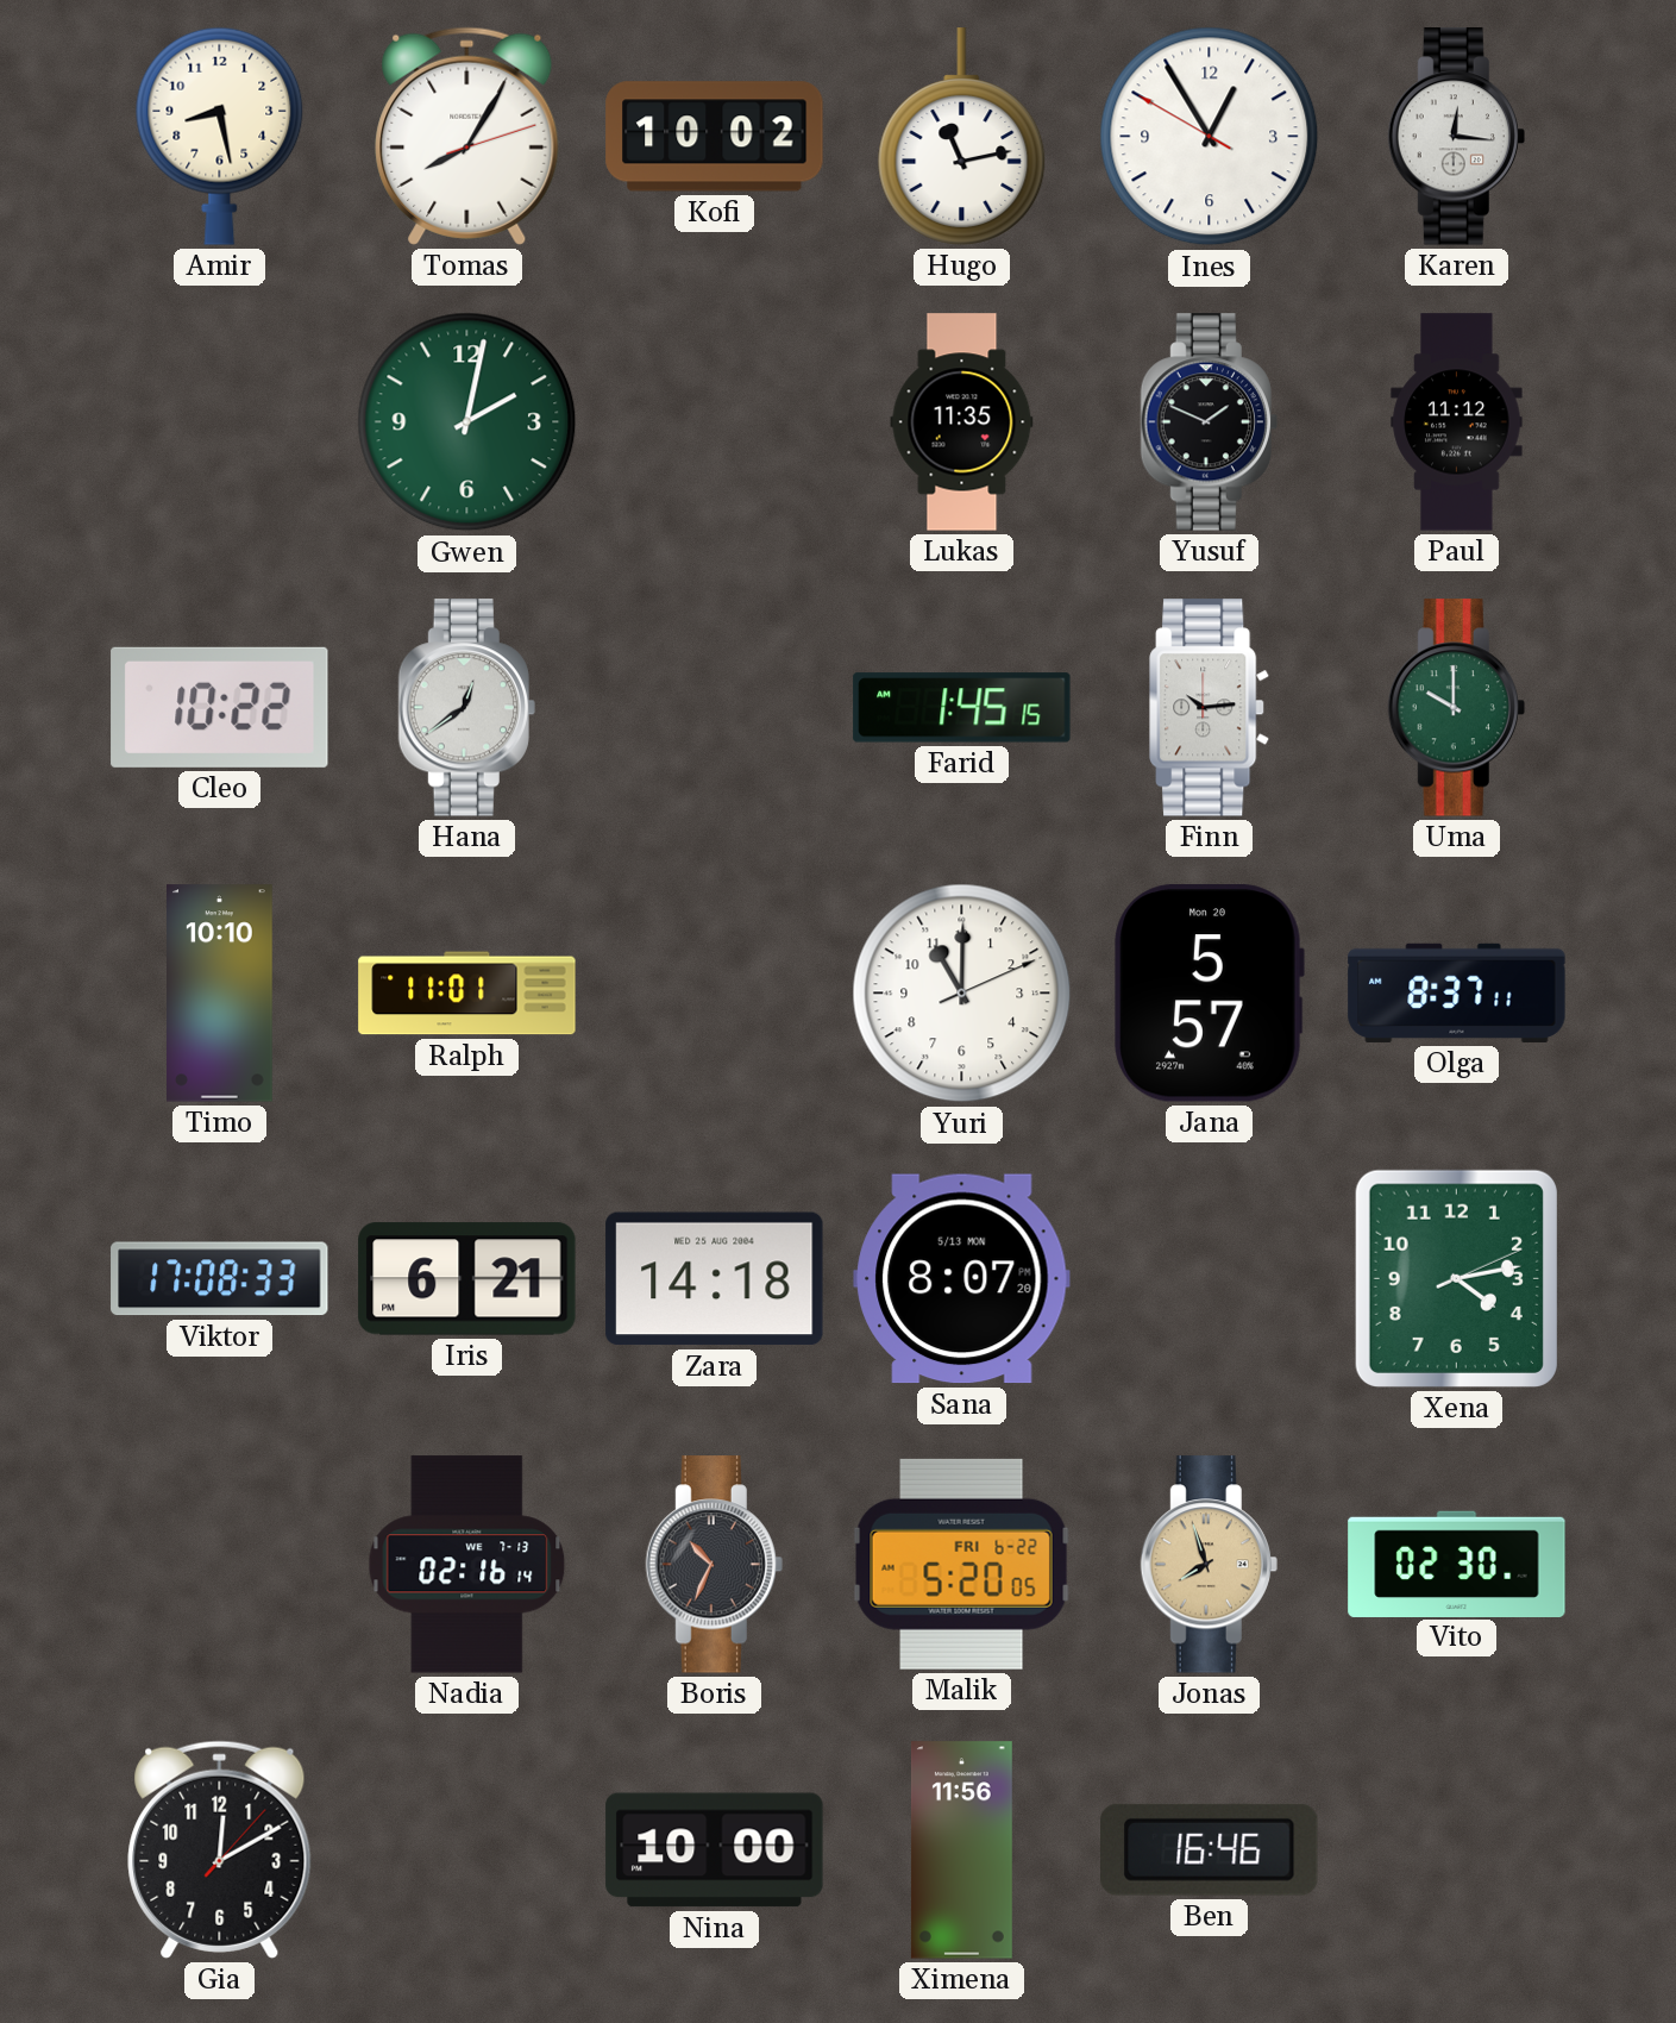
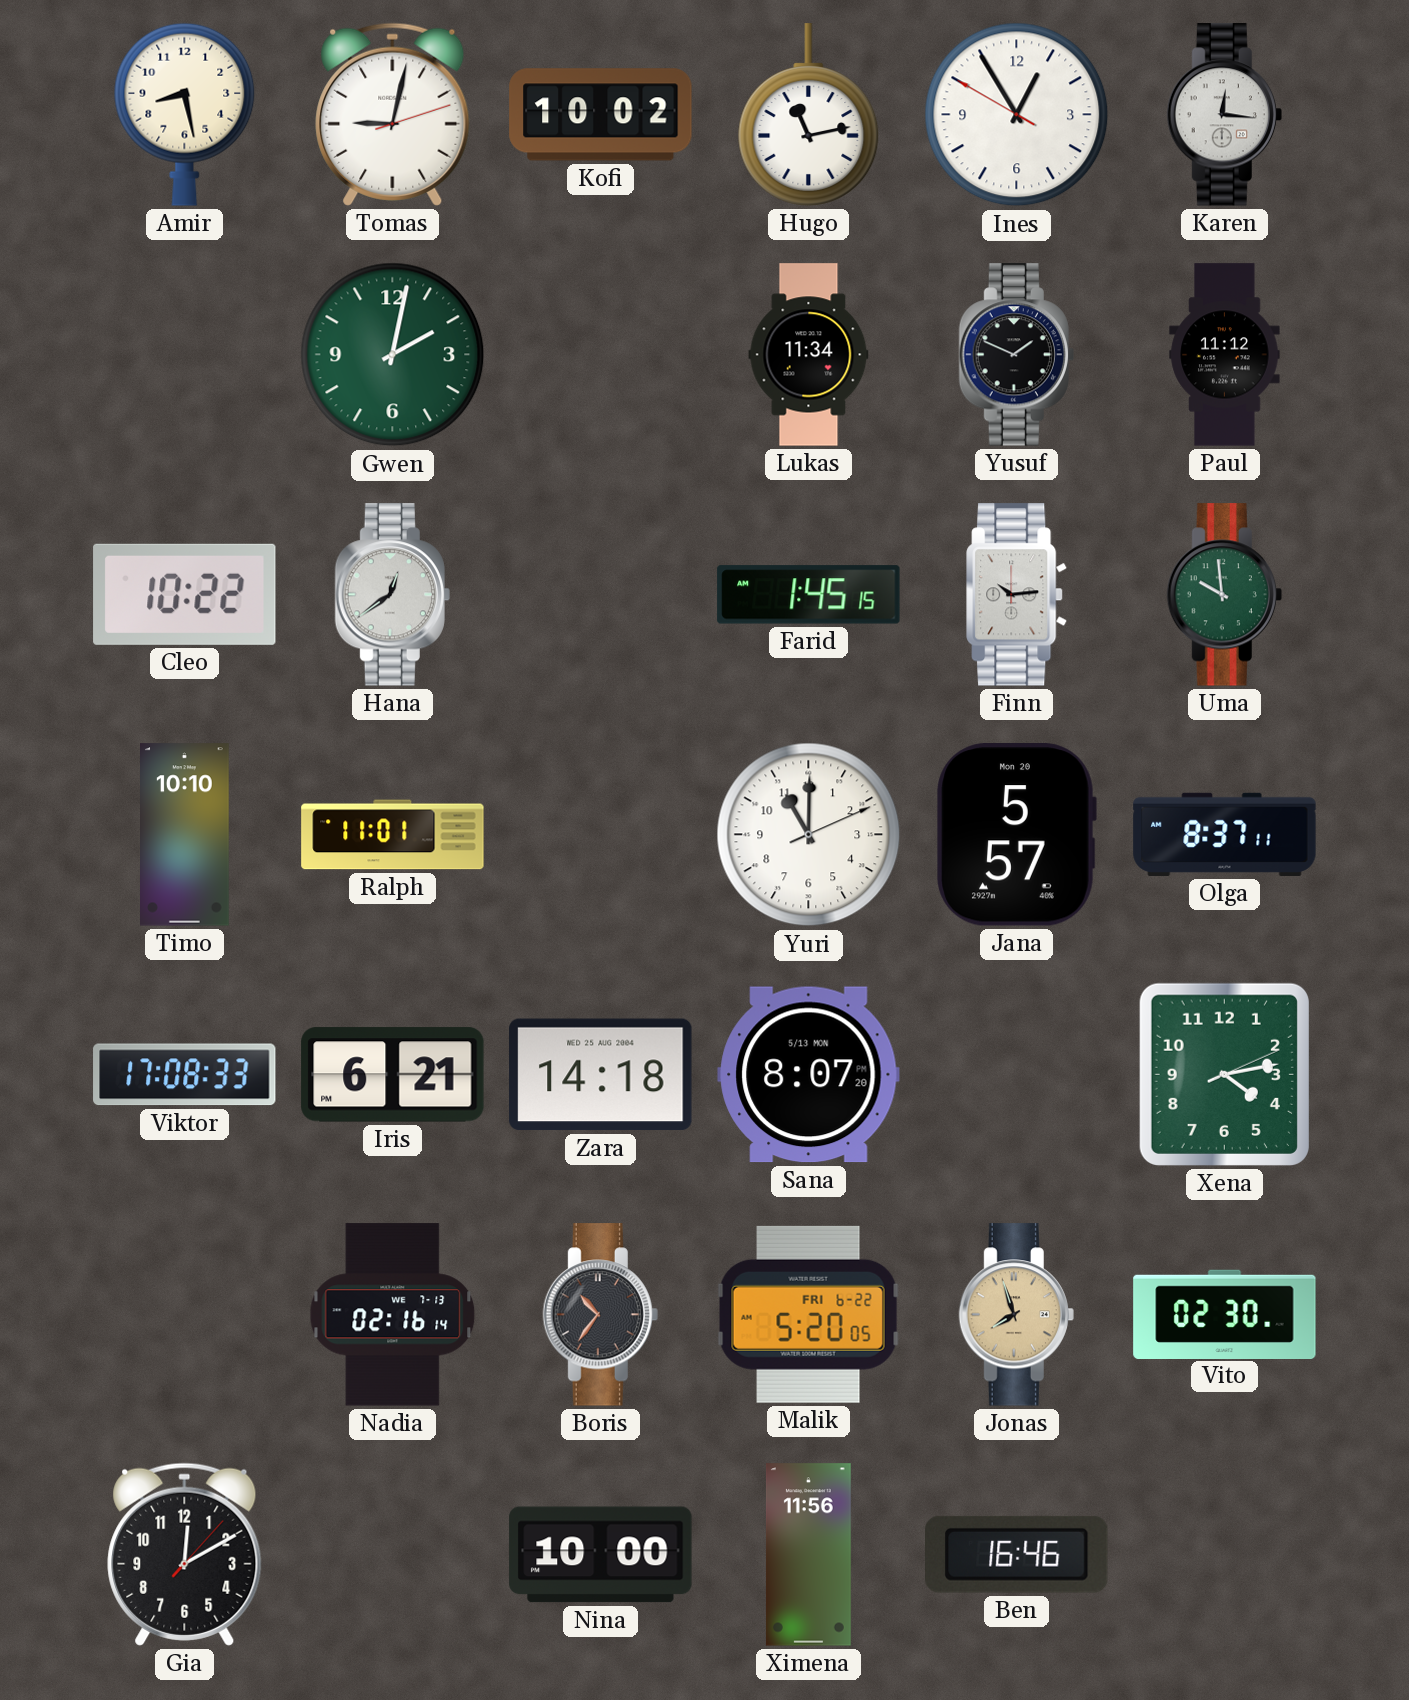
Tomas: 8:05 -> 9:02
Lukas: 11:35 -> 11:34
Uma: 10:00 -> 9:59
Boris: 10:34 -> 10:36
